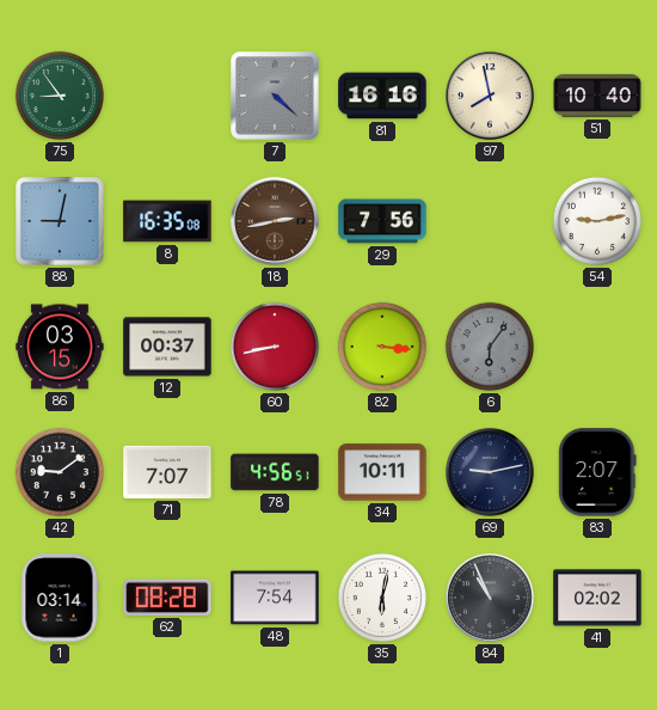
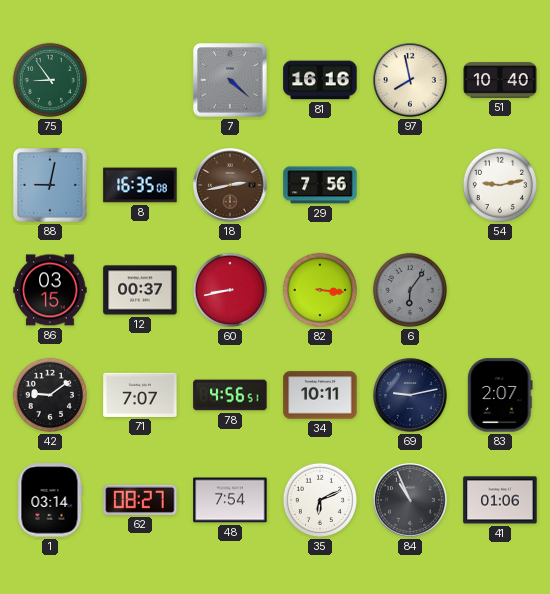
62: 08:28 -> 08:27
35: 6:02 -> 6:11
41: 02:02 -> 01:06
